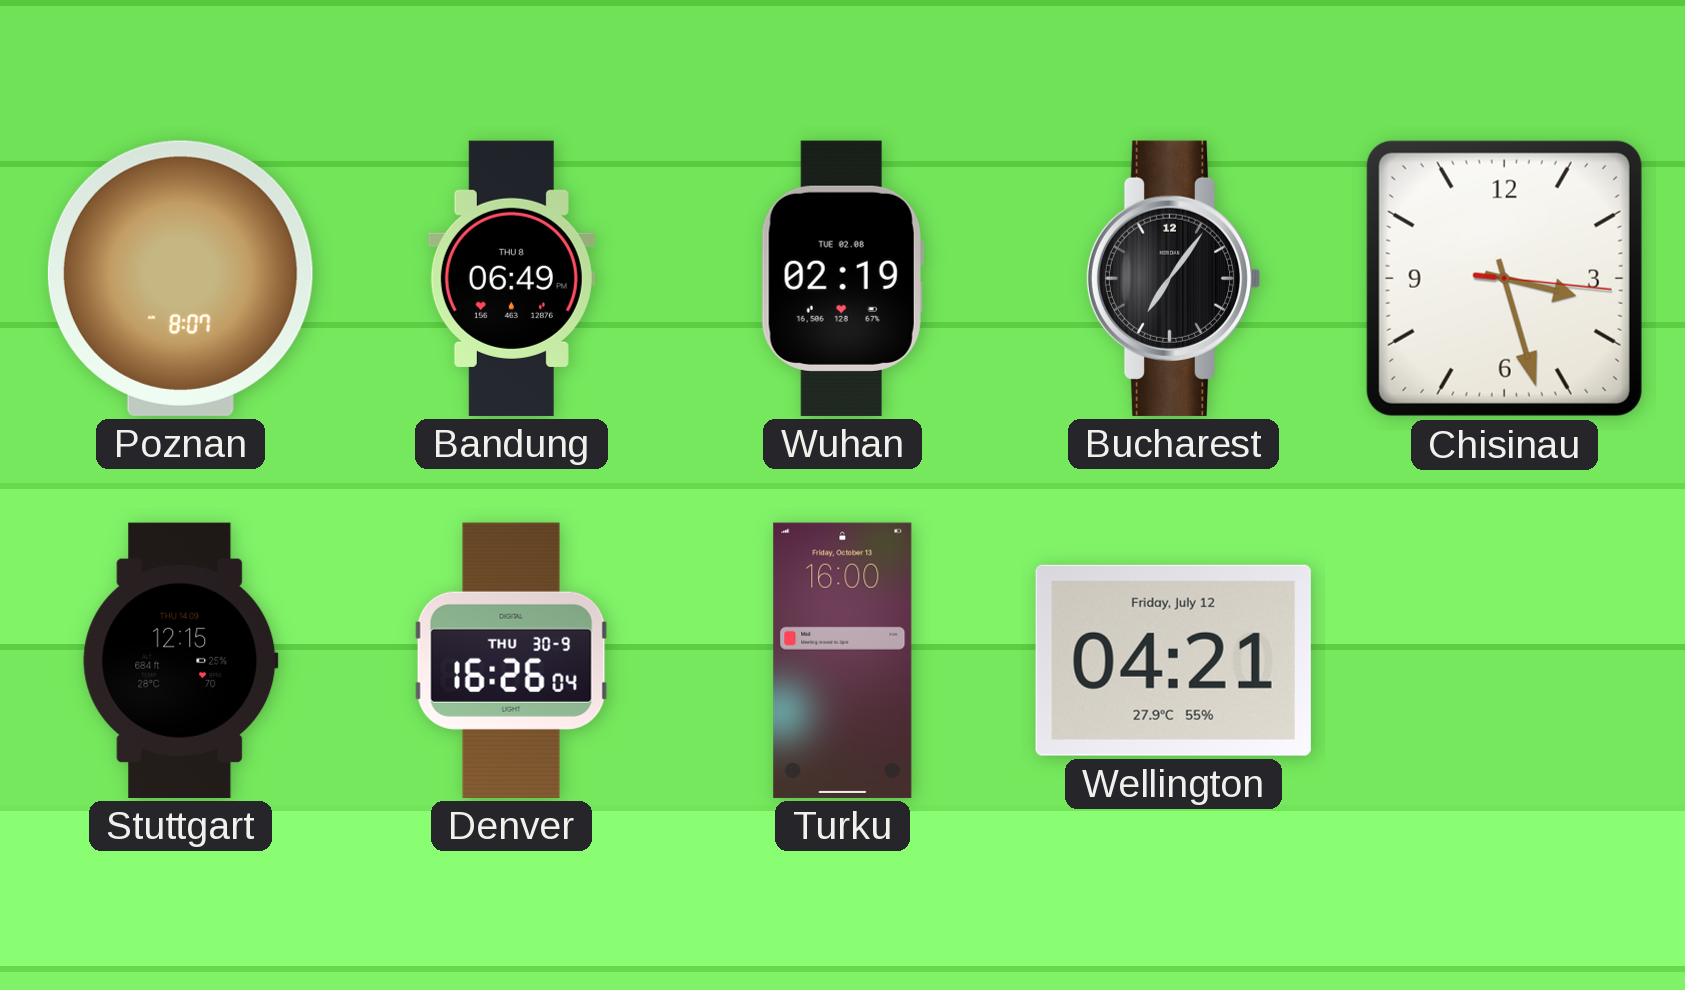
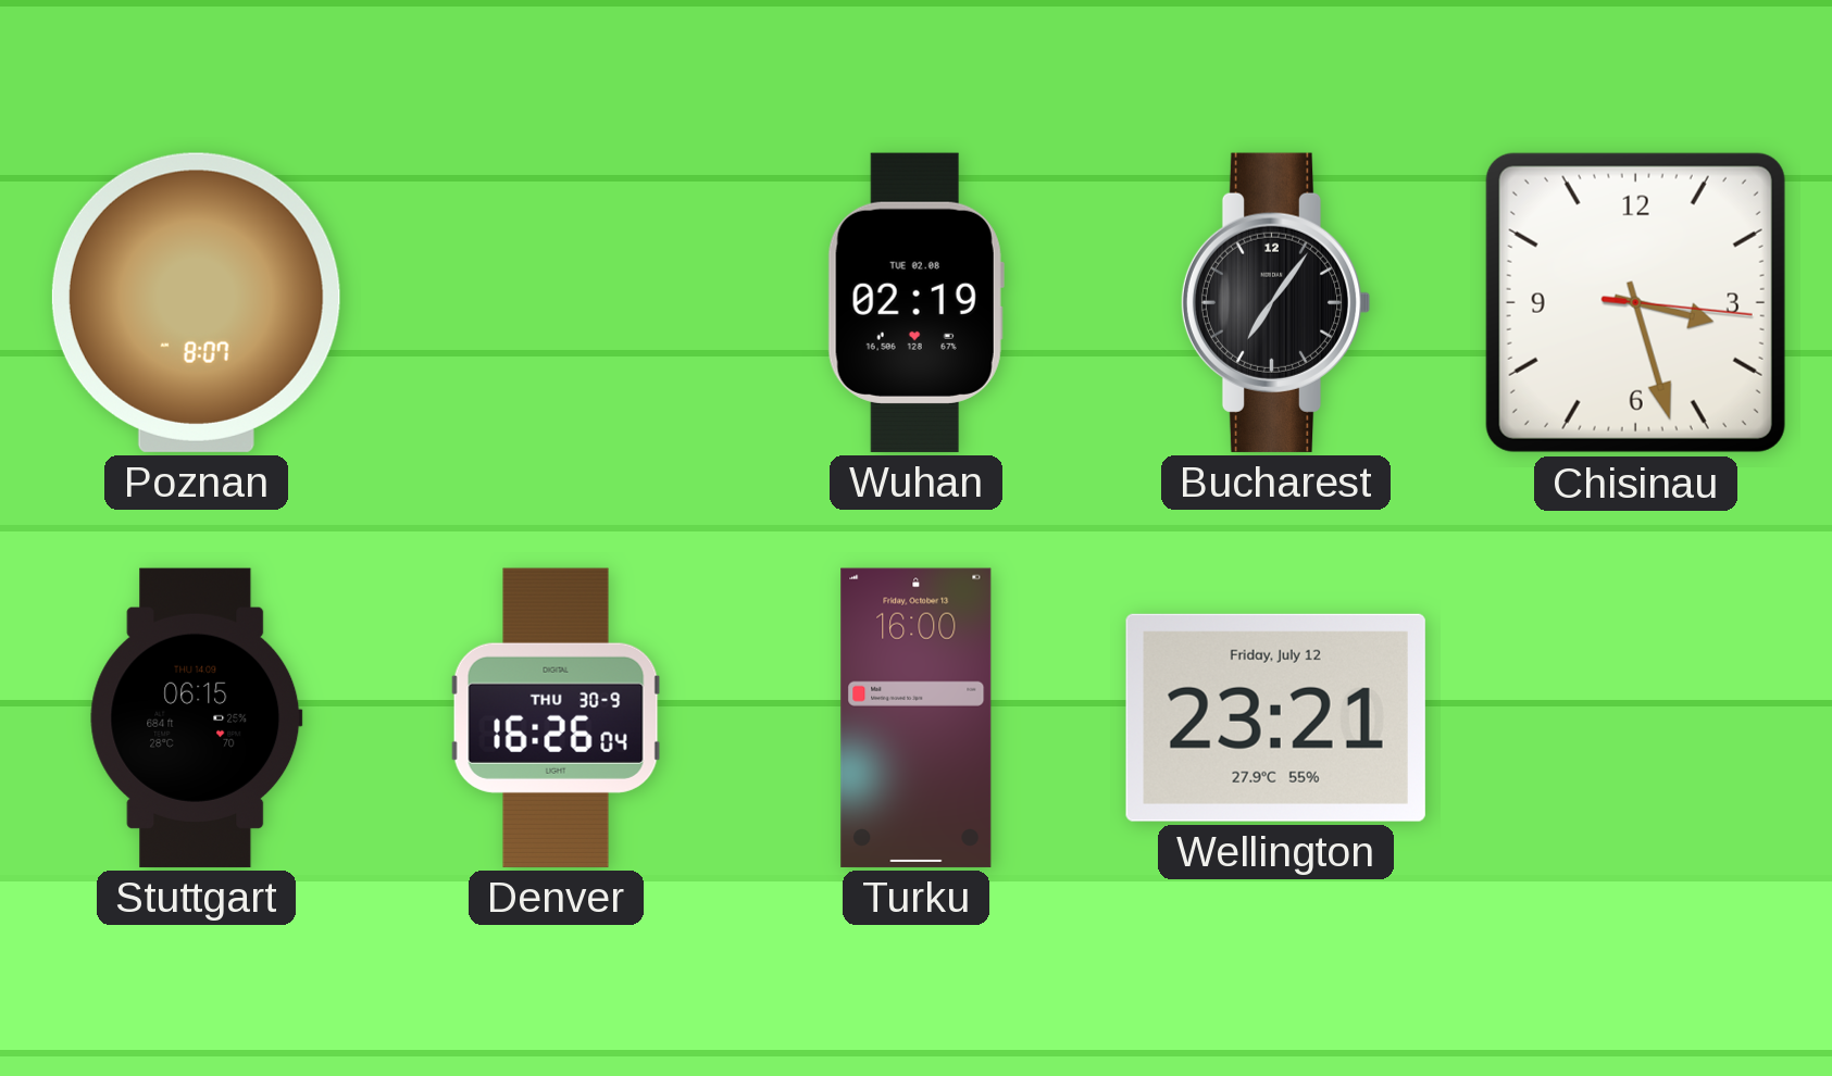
Bandung: 06:49 -> none
Stuttgart: 12:15 -> 06:15
Wellington: 04:21 -> 23:21
